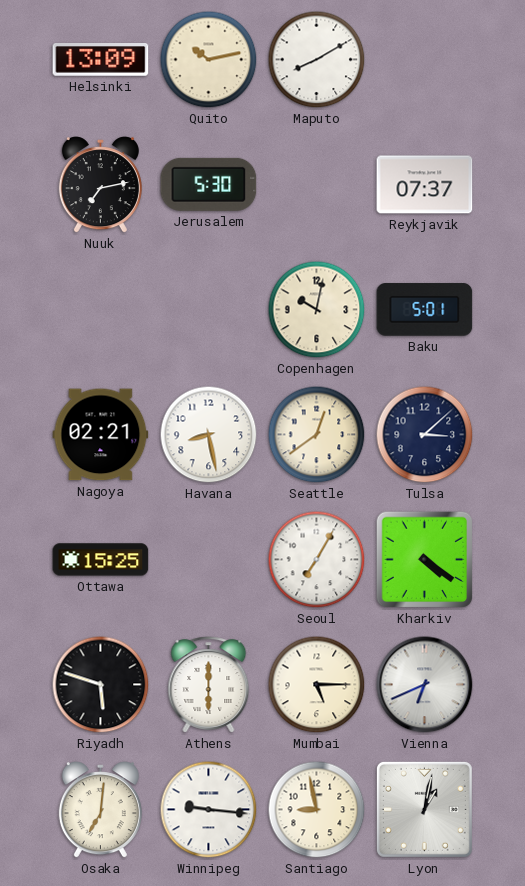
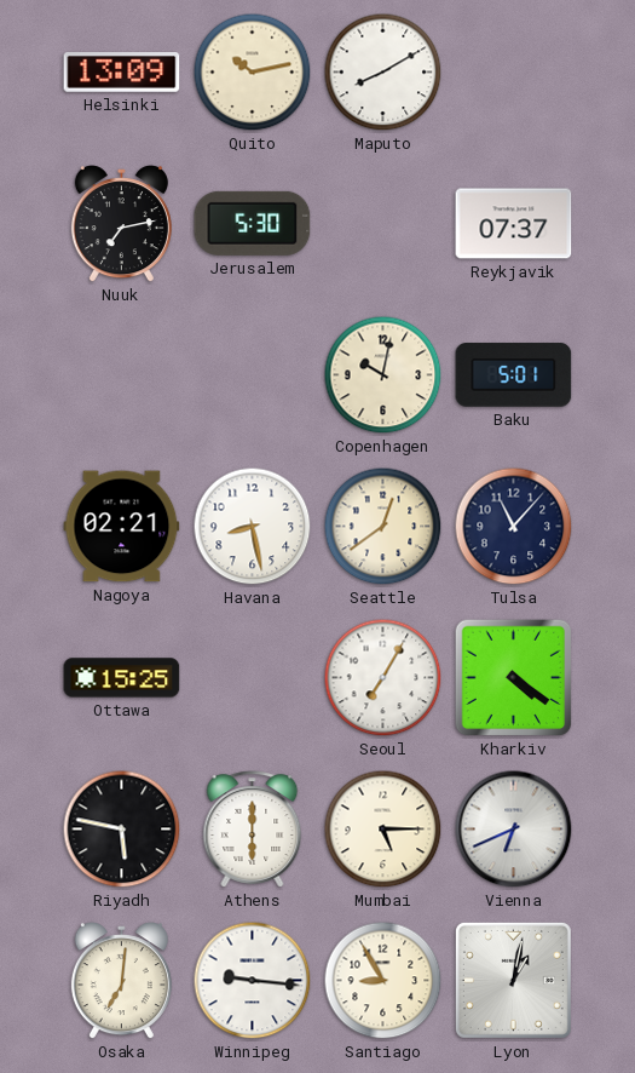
Tulsa: 3:08 -> 11:07
Riyadh: 5:48 -> 5:47
Santiago: 8:58 -> 8:55
